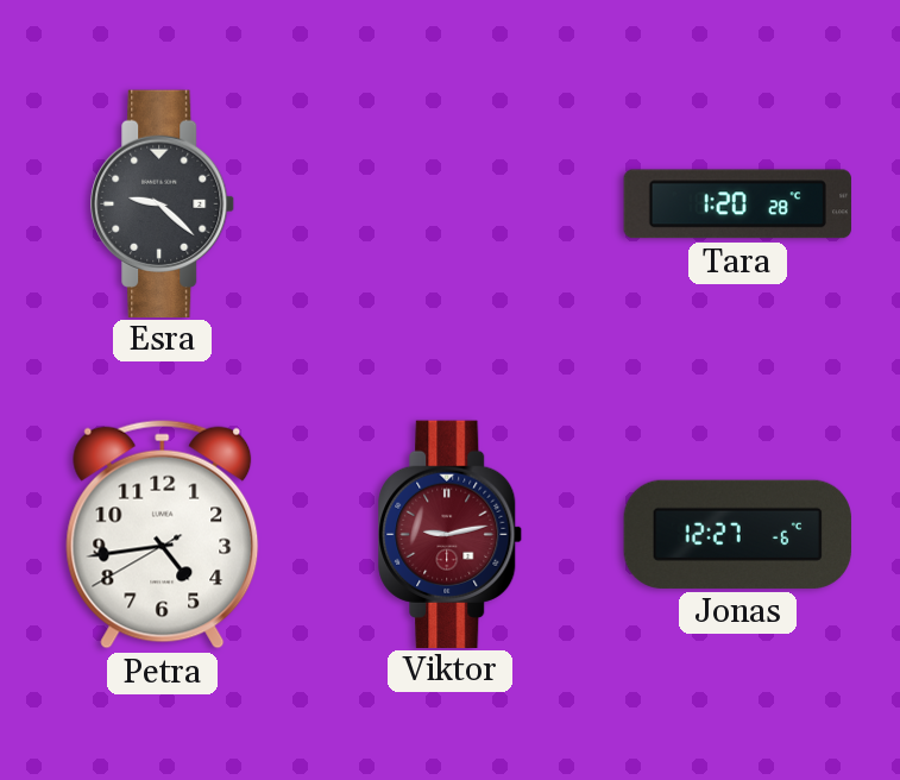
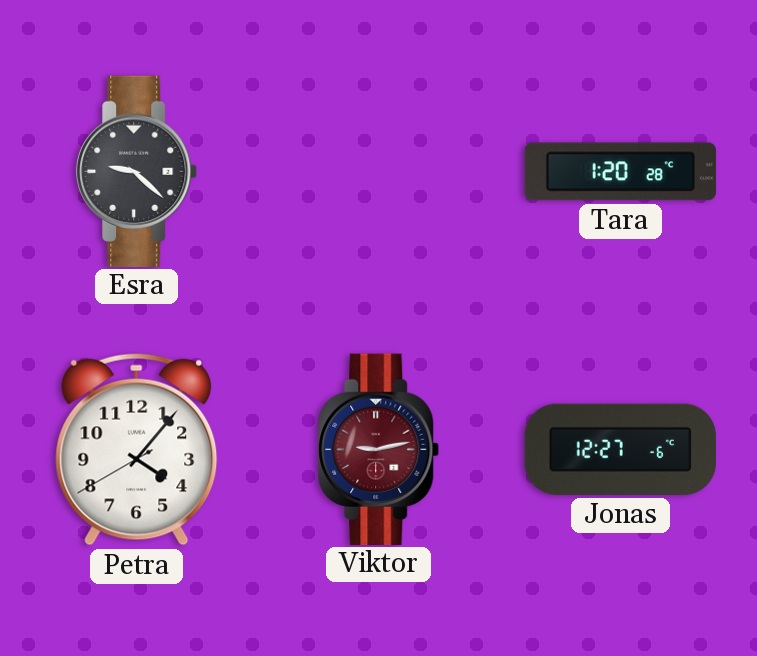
Petra: 4:43 -> 4:06
